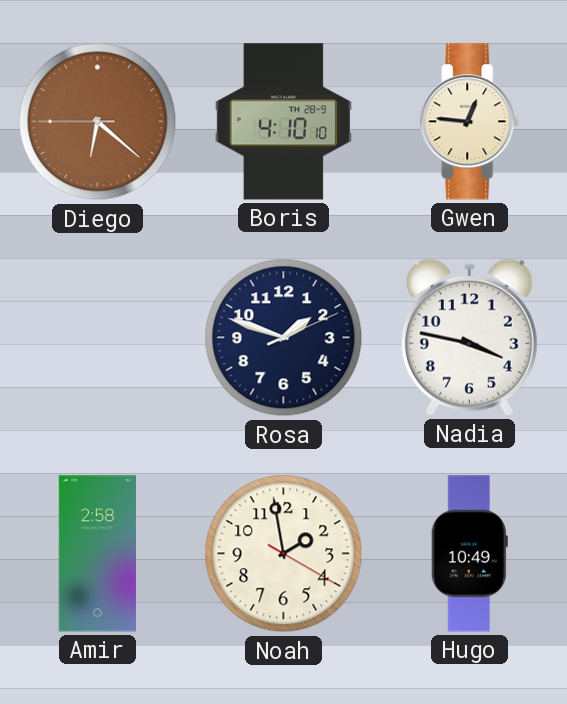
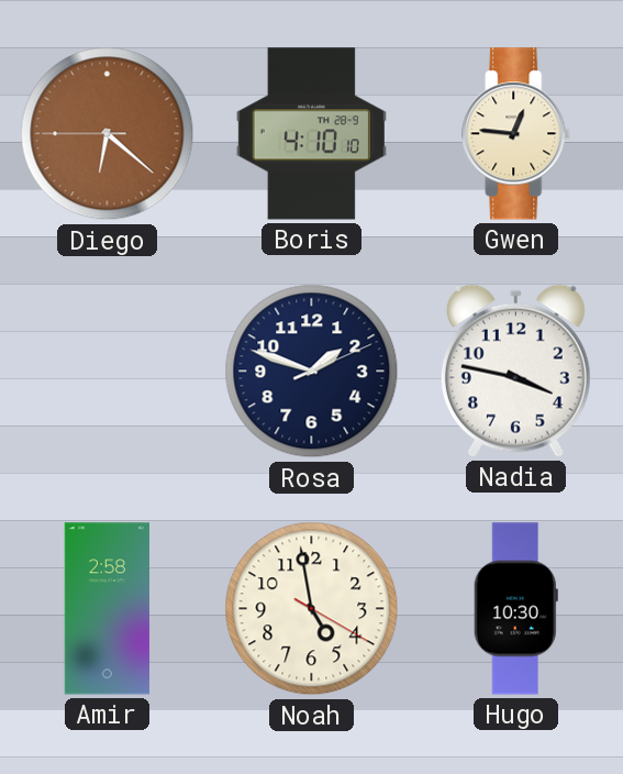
Noah: 1:58 -> 4:58
Hugo: 10:49 -> 10:30
